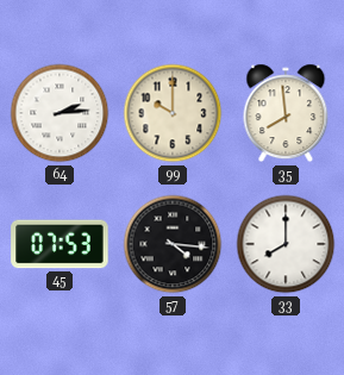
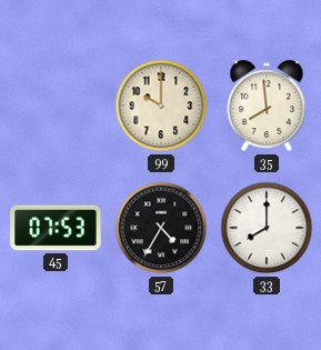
64: 2:14 -> none
57: 4:16 -> 4:35
